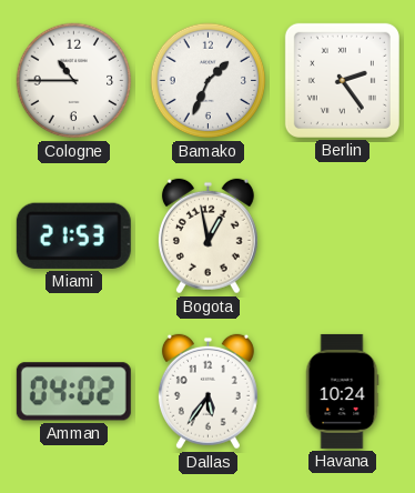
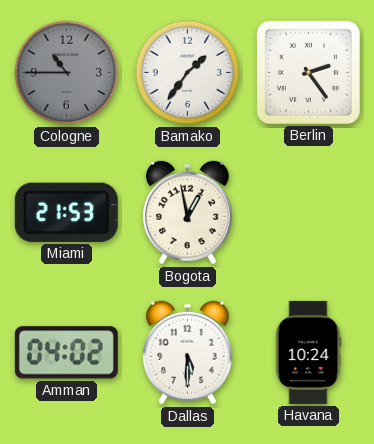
Cologne dial: white -> grey
Bamako: 1:34 -> 1:36
Dallas: 5:36 -> 5:30
